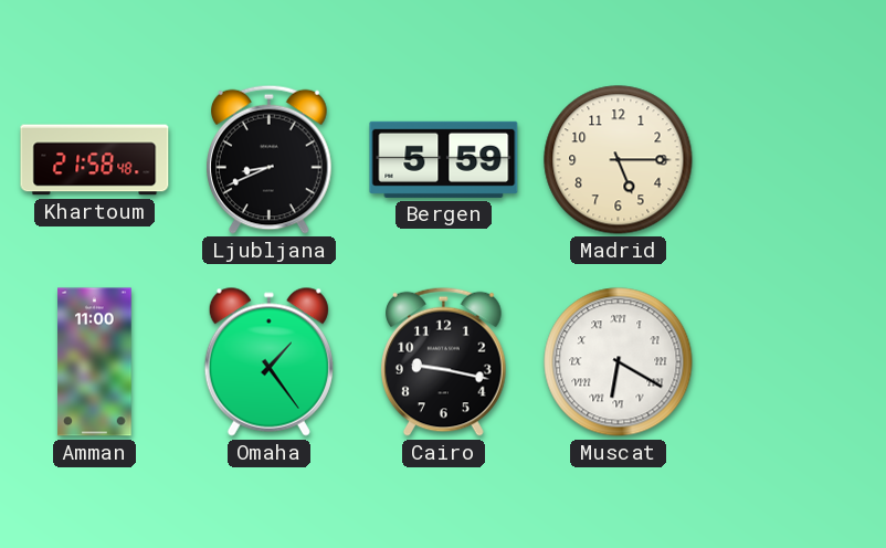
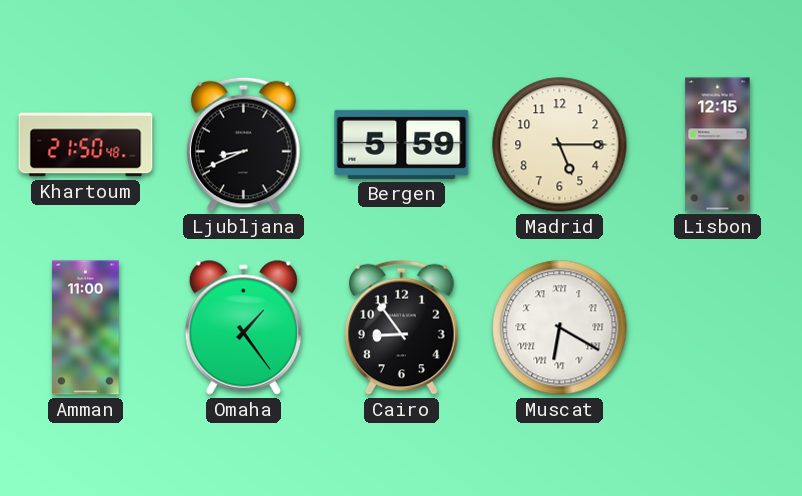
Khartoum: 21:58 -> 21:50
Lisbon: none -> 12:15
Cairo: 9:17 -> 8:54
